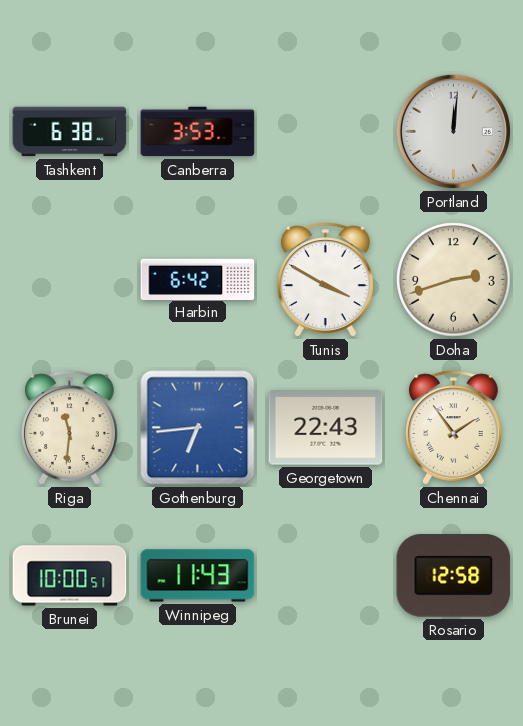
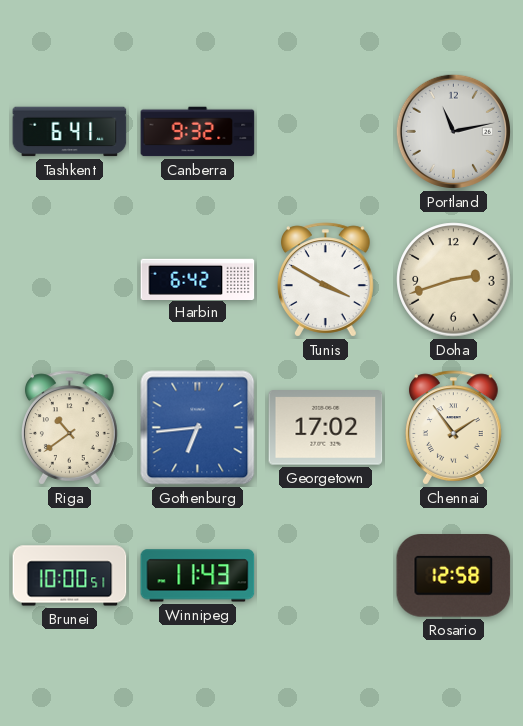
Tashkent: 6:38 -> 6:41
Canberra: 3:53 -> 9:32
Portland: 12:01 -> 11:13
Riga: 11:31 -> 10:39
Georgetown: 22:43 -> 17:02
